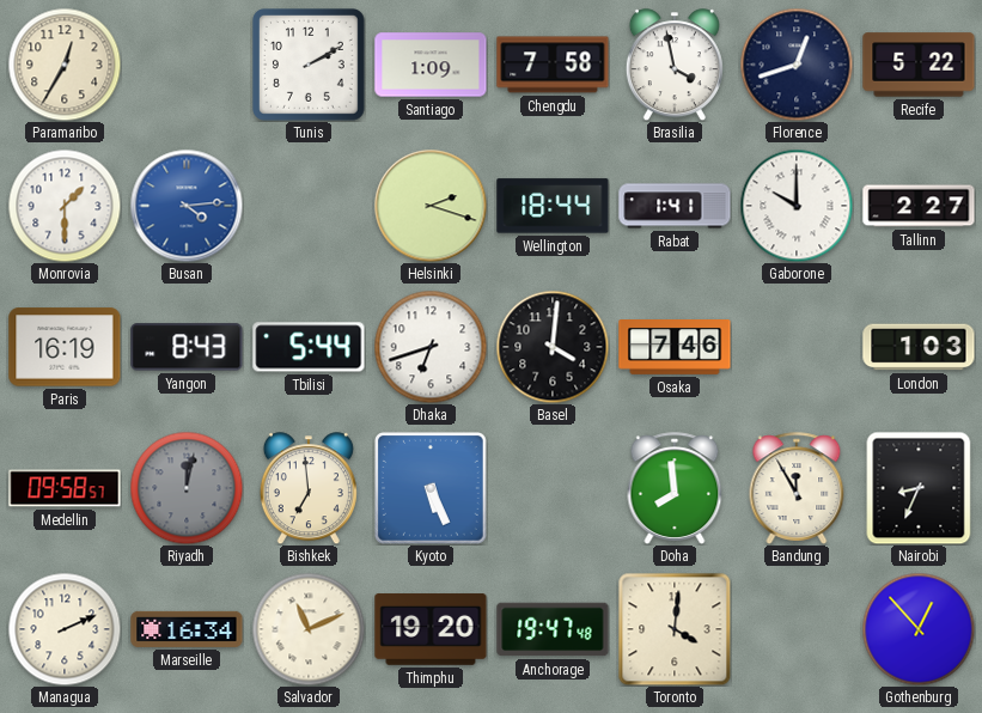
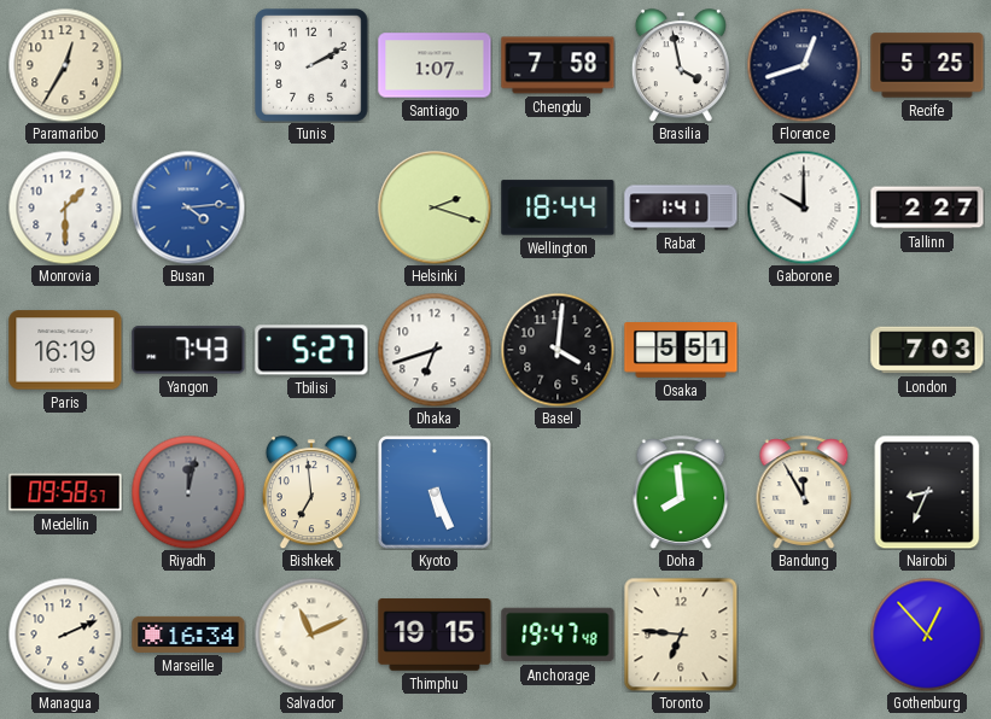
Santiago: 1:09 -> 1:07
Recife: 5:22 -> 5:25
Yangon: 8:43 -> 7:43
Tbilisi: 5:44 -> 5:27
Osaka: 7:46 -> 5:51
London: 1:03 -> 7:03
Thimphu: 19:20 -> 19:15
Toronto: 4:01 -> 6:46
